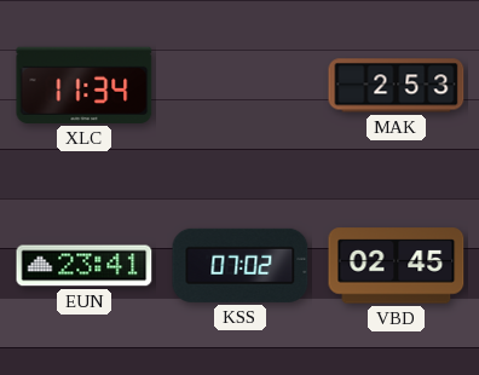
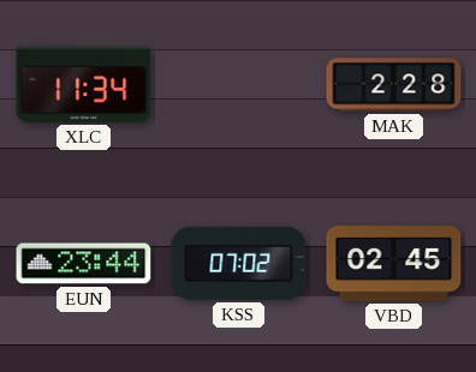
MAK: 2:53 -> 2:28
EUN: 23:41 -> 23:44
